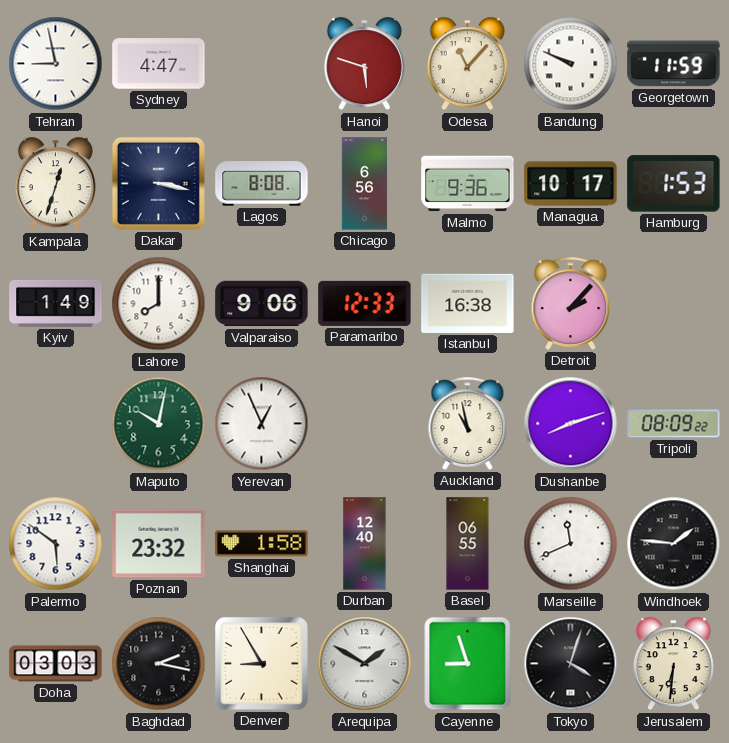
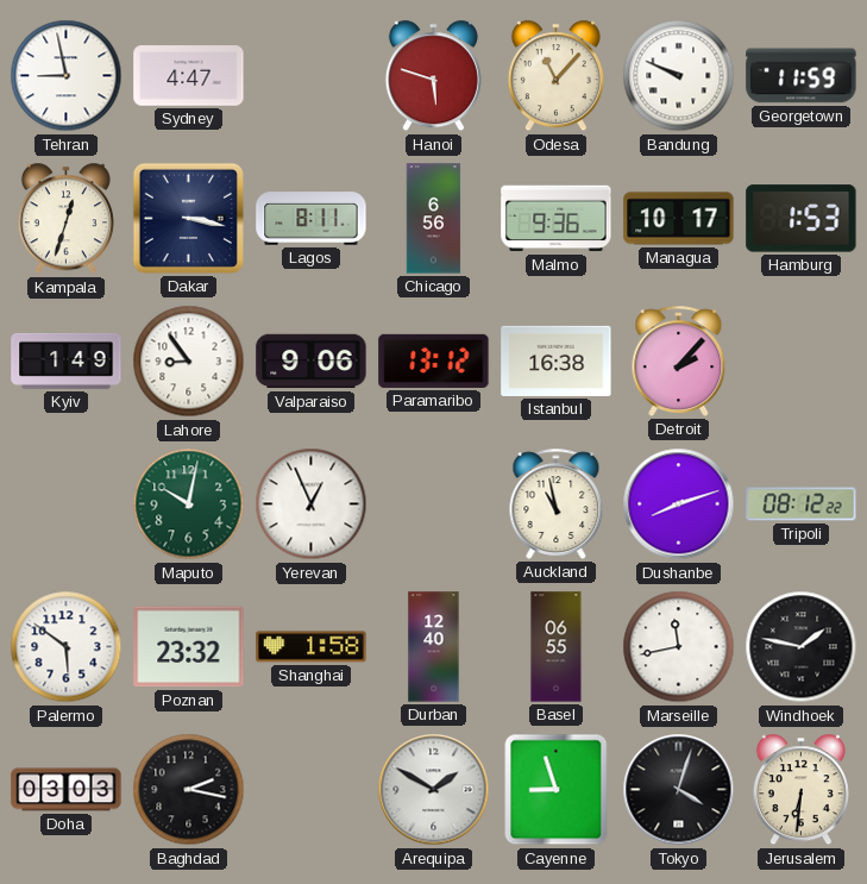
Lagos: 8:08 -> 8:11
Lahore: 8:00 -> 8:54
Paramaribo: 12:33 -> 13:12
Tripoli: 08:09 -> 08:12
Marseille: 11:41 -> 11:43
Windhoek: 1:46 -> 1:47
Denver: 8:55 -> none
